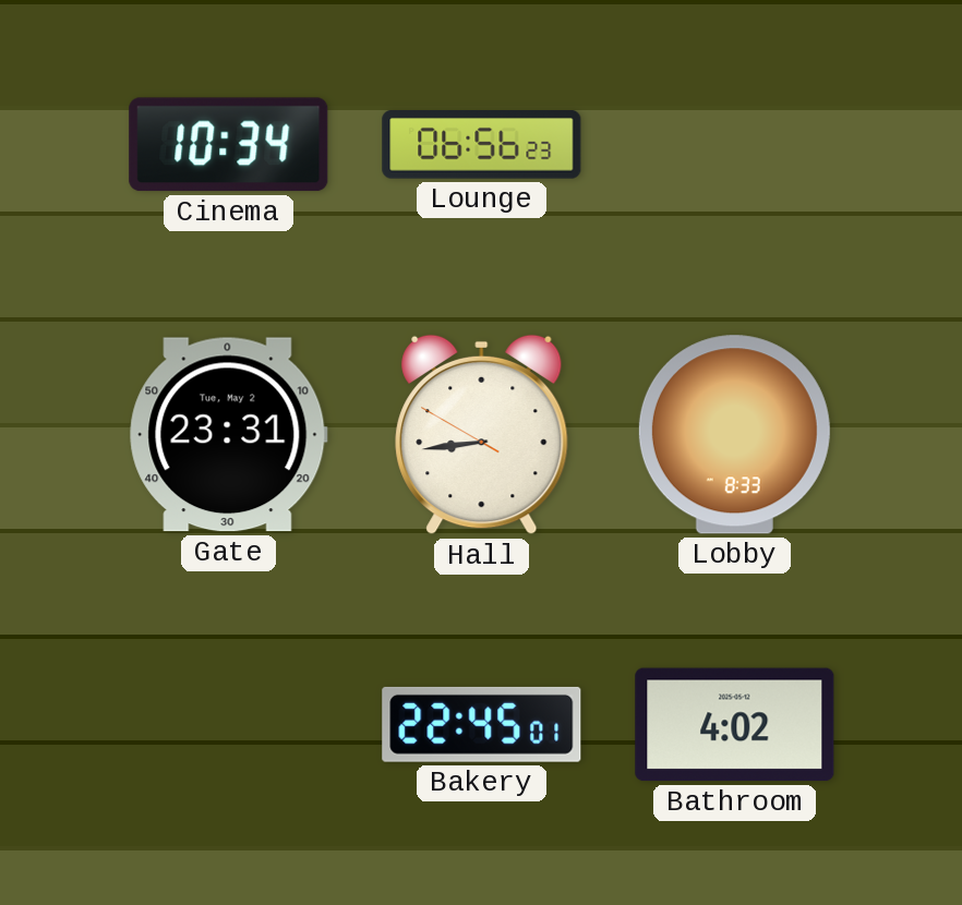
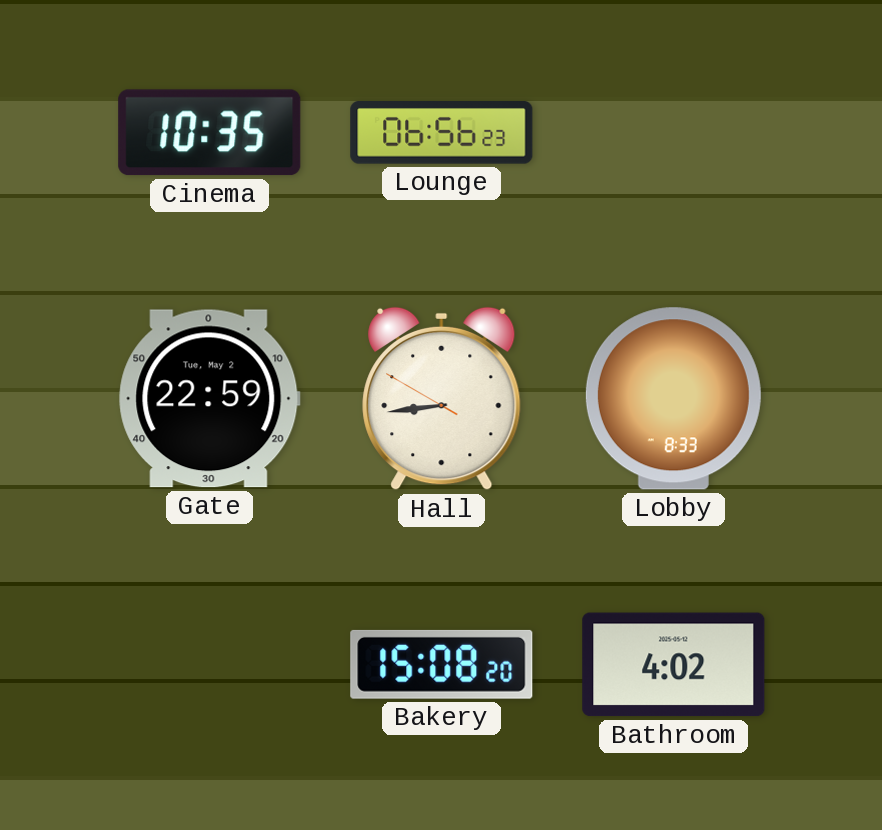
Cinema: 10:34 -> 10:35
Gate: 23:31 -> 22:59
Bakery: 22:45 -> 15:08
